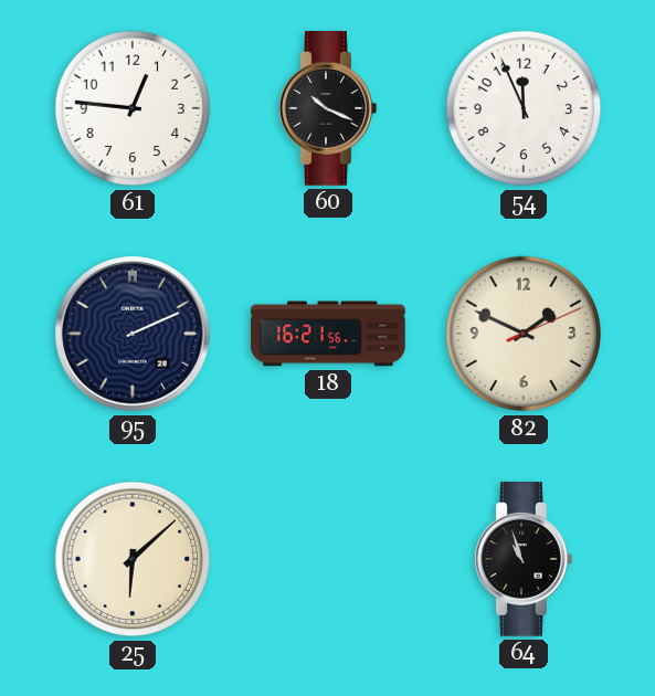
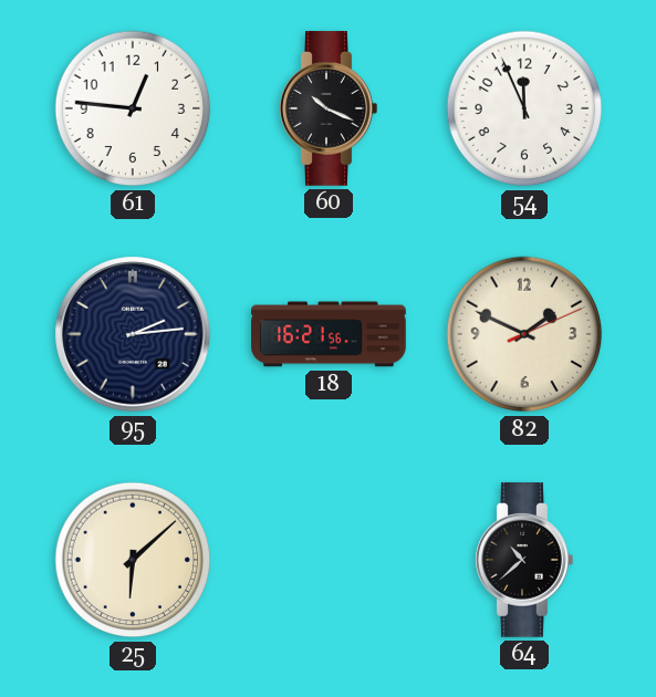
95: 2:11 -> 2:14
64: 10:57 -> 10:38
